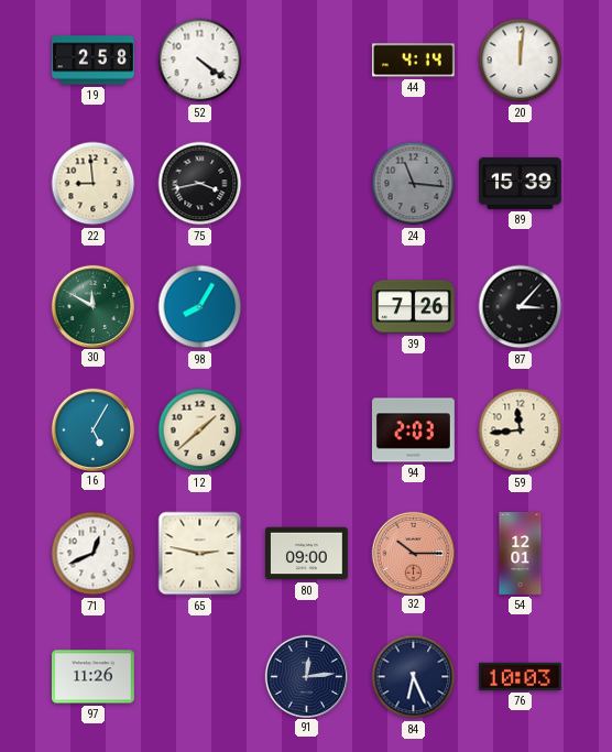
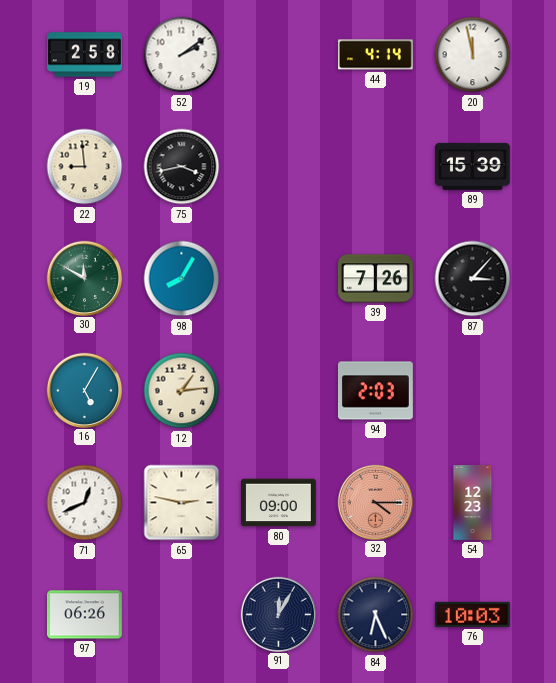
52: 4:21 -> 2:09
20: 12:01 -> 11:58
24: 11:16 -> none
12: 1:38 -> 1:14
59: 11:44 -> none
32: 10:15 -> 4:15
54: 12:01 -> 12:23
97: 11:26 -> 06:26
91: 12:14 -> 12:05
